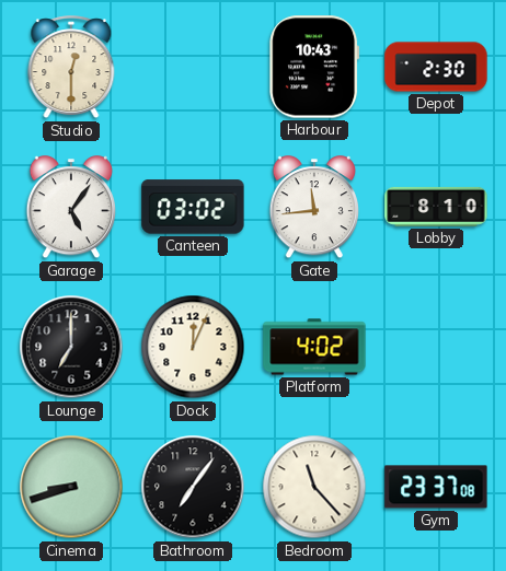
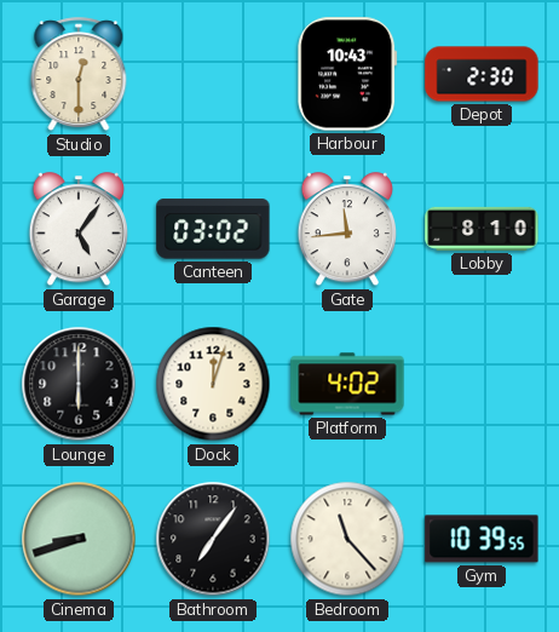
Lounge: 7:00 -> 6:00
Dock: 12:04 -> 12:03
Gym: 23:37 -> 10:39
